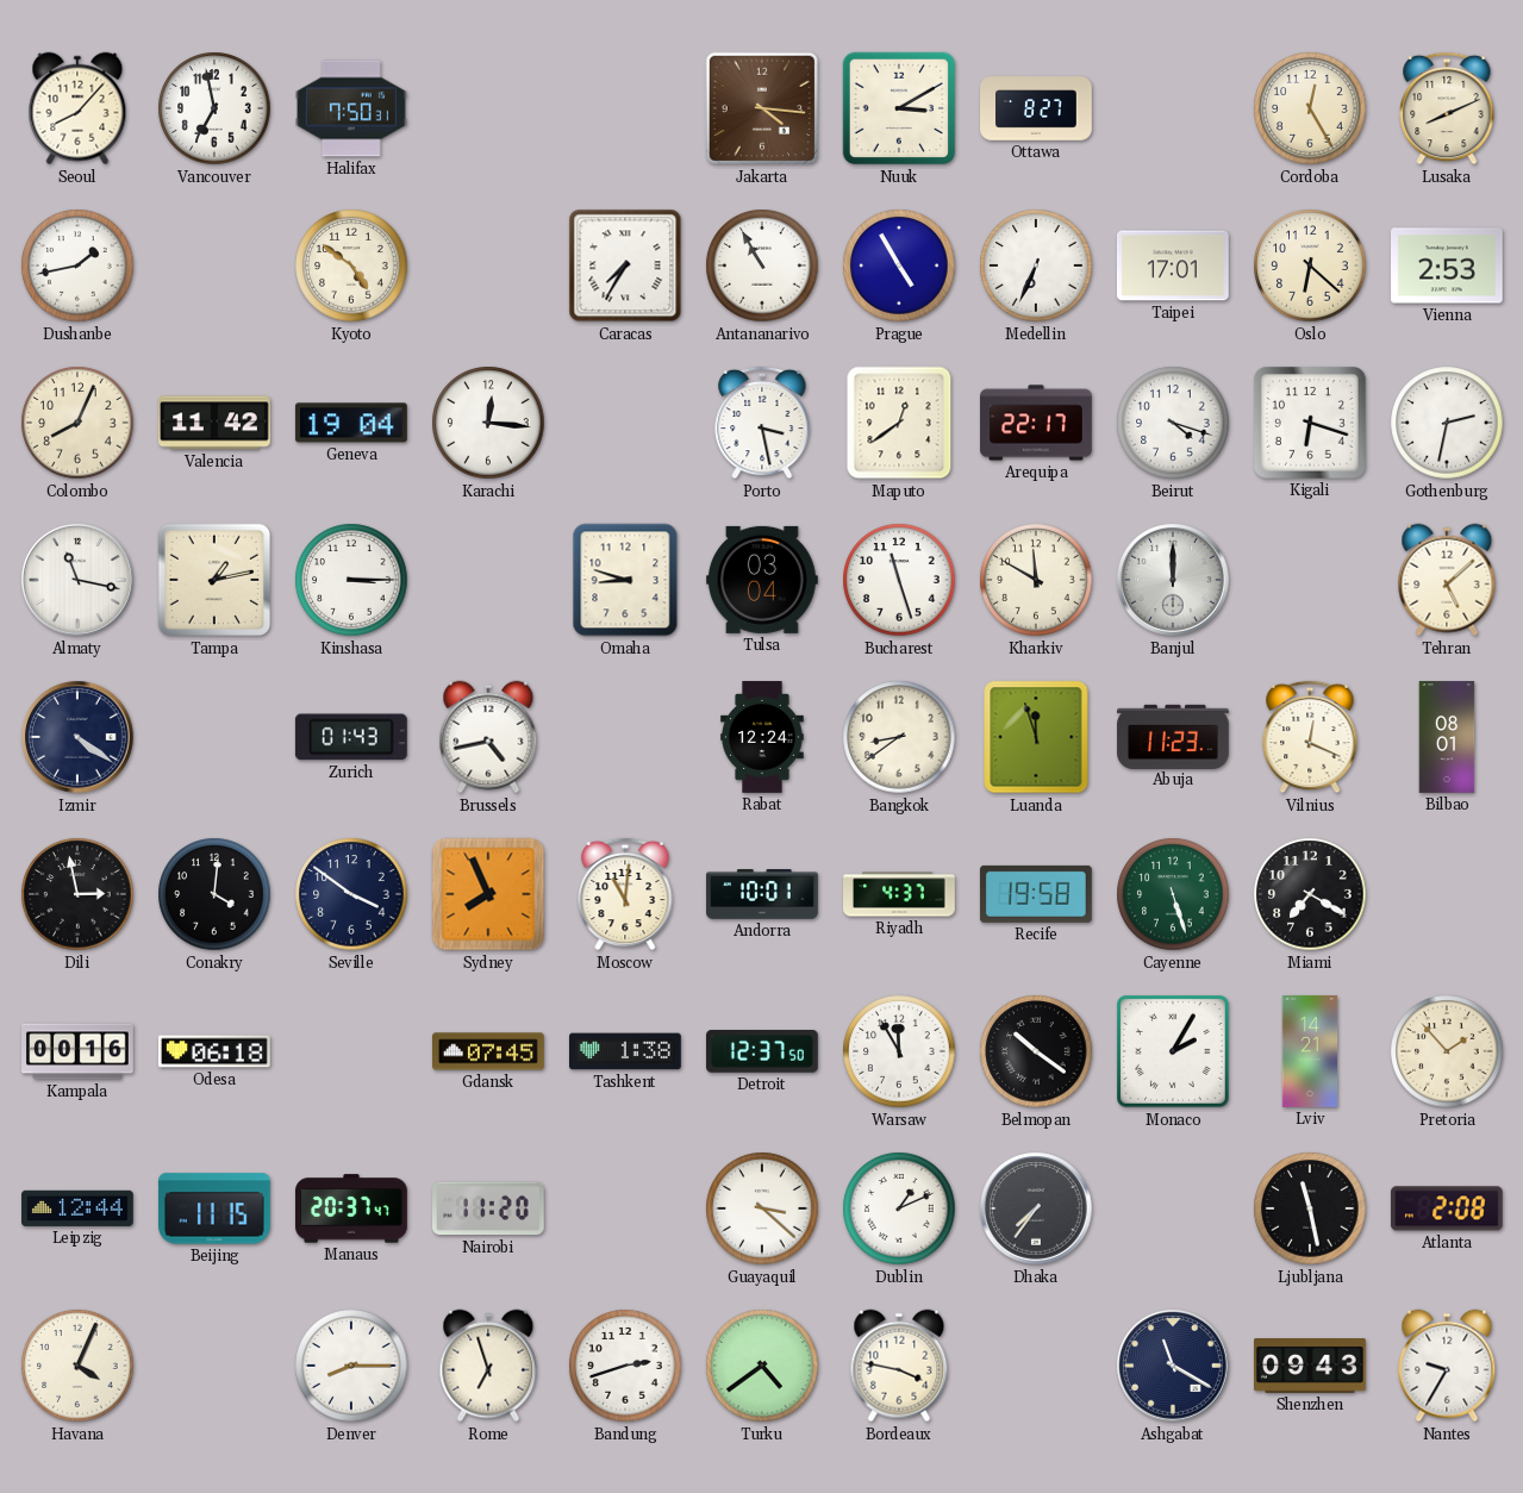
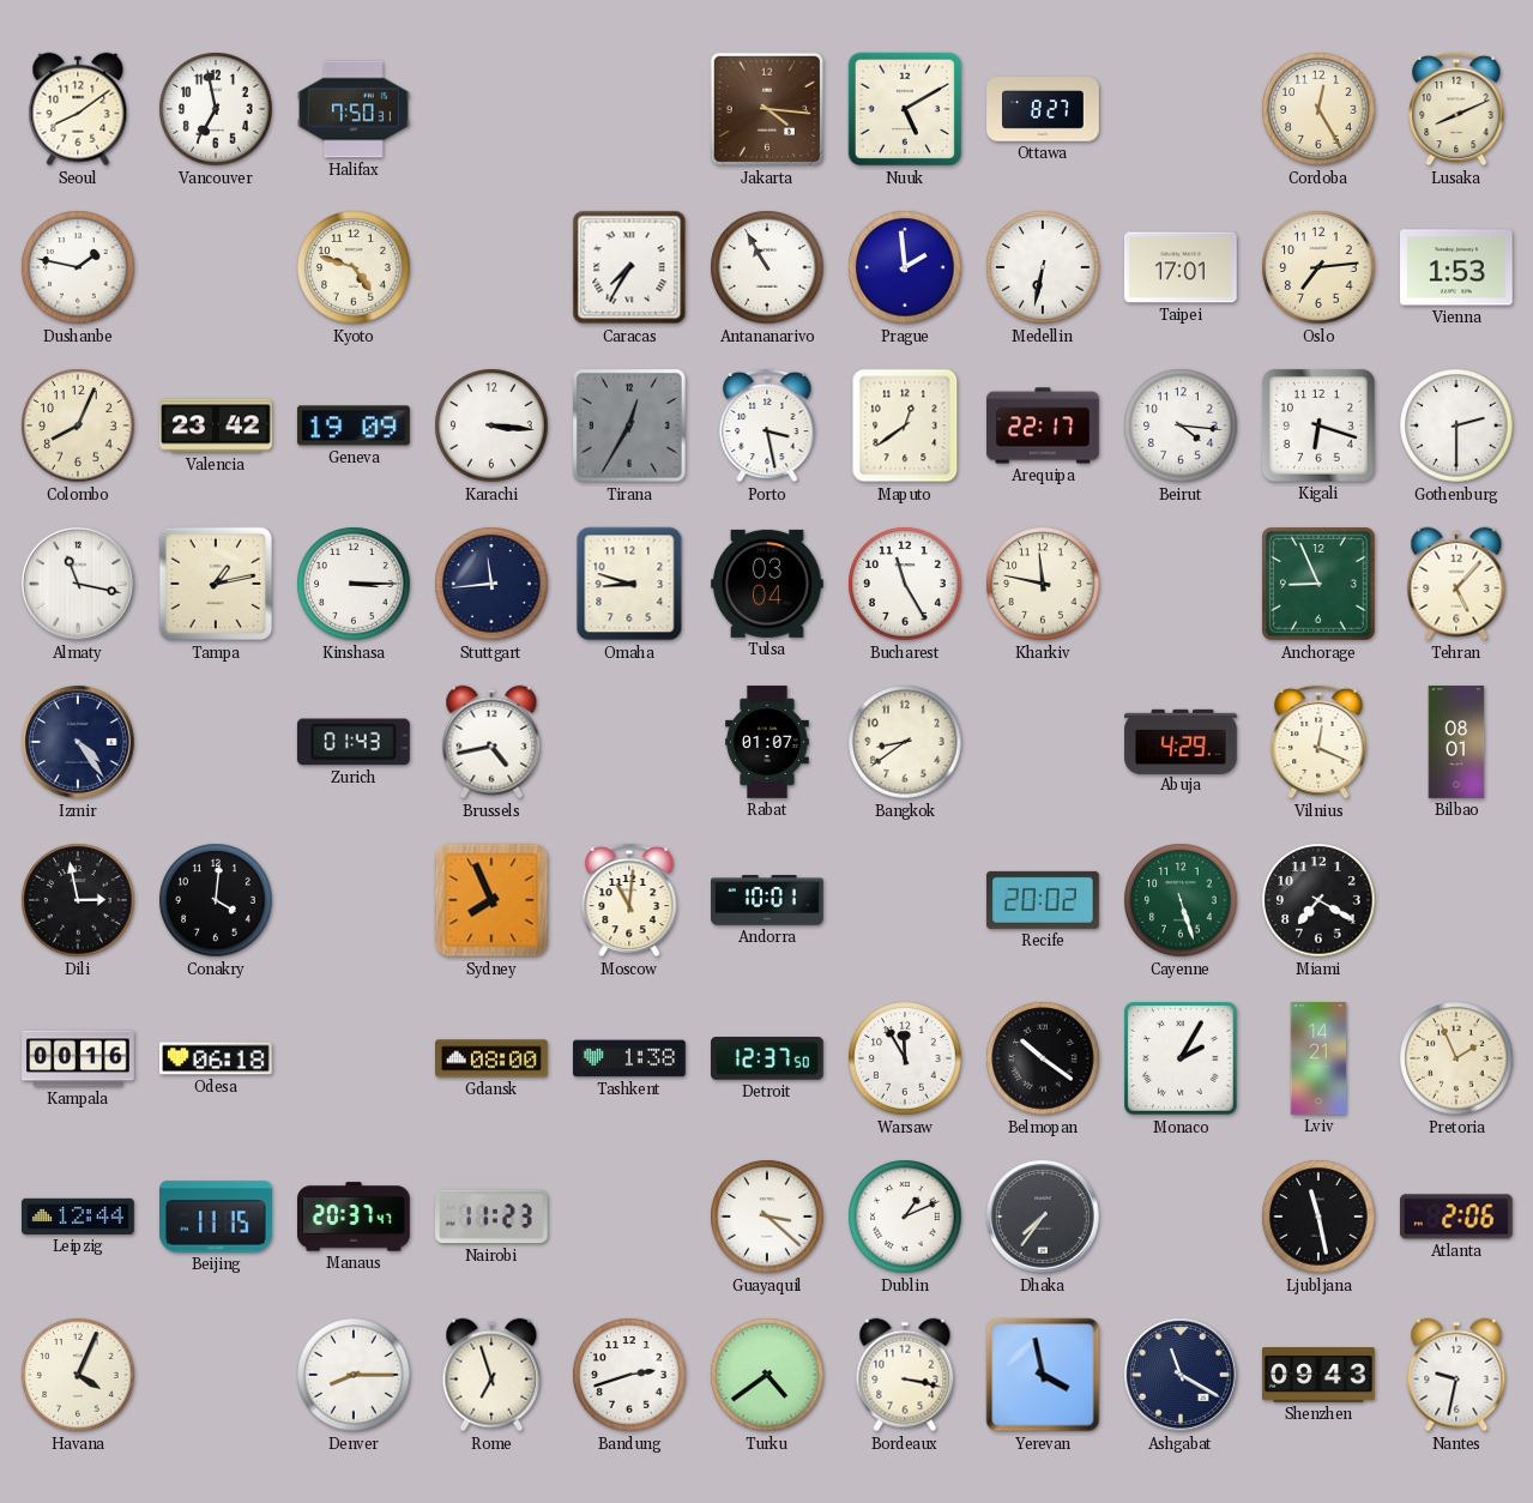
Seoul: 8:07 -> 8:09
Nuuk: 3:10 -> 5:10
Dushanbe: 1:43 -> 1:47
Kyoto: 4:51 -> 4:48
Prague: 4:55 -> 1:59
Medellin: 6:34 -> 6:32
Oslo: 6:22 -> 7:14
Vienna: 2:53 -> 1:53
Valencia: 11:42 -> 23:42
Geneva: 19:04 -> 19:09
Karachi: 12:16 -> 3:16
Tirana: none -> 12:35
Beirut: 4:18 -> 4:16
Gothenburg: 2:32 -> 2:30
Stuttgart: none -> 11:44
Bucharest: 11:27 -> 11:25
Kharkiv: 11:50 -> 11:47
Banjul: 12:00 -> none
Anchorage: none -> 8:56
Tehran: 5:08 -> 5:07
Izmir: 4:21 -> 4:24
Rabat: 12:24 -> 01:07
Luanda: 11:57 -> none
Abuja: 11:23 -> 4:29
Seville: 3:51 -> none
Riyadh: 4:37 -> none
Recife: 19:58 -> 20:02
Gdansk: 07:45 -> 08:00
Pretoria: 1:53 -> 1:56
Nairobi: 11:20 -> 11:23
Atlanta: 2:08 -> 2:06
Bordeaux: 3:47 -> 3:17
Yerevan: none -> 3:58
Nantes: 9:35 -> 9:32
